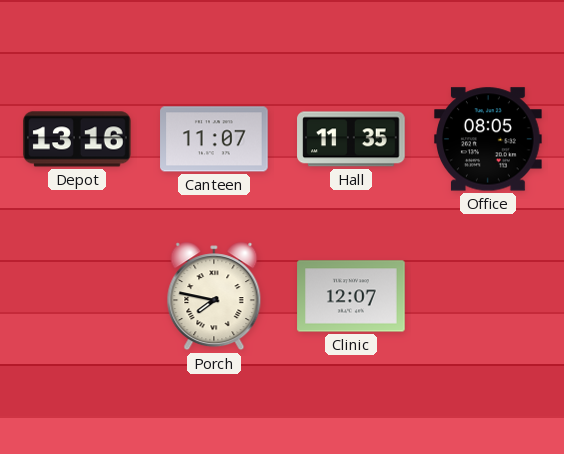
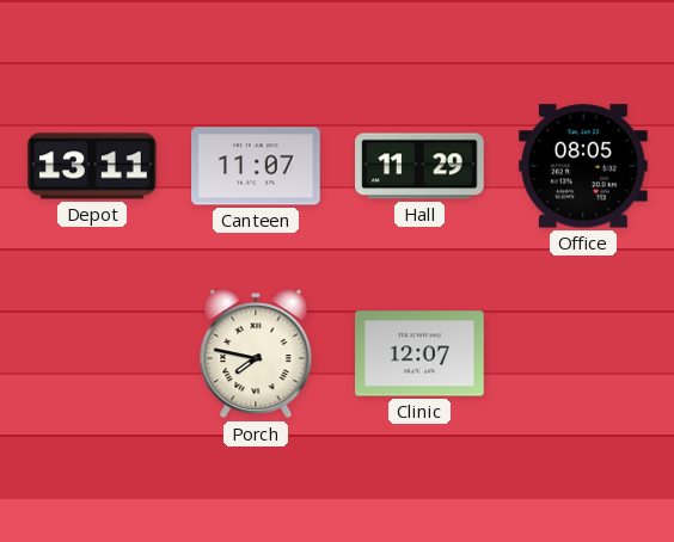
Depot: 13:16 -> 13:11
Hall: 11:35 -> 11:29
